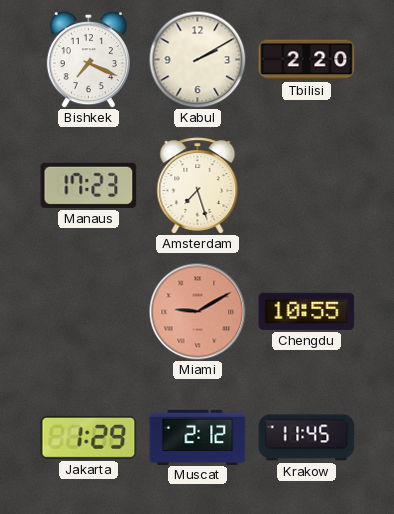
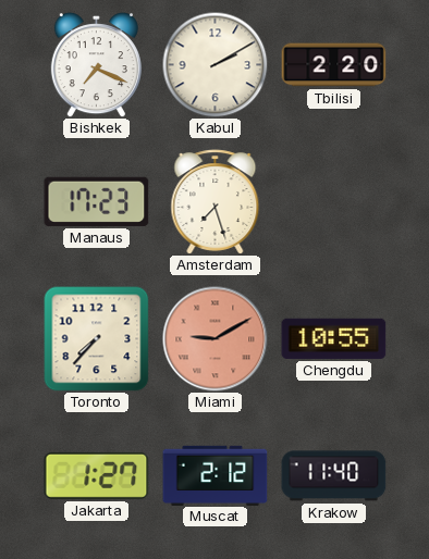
Toronto: none -> 7:37
Jakarta: 1:29 -> 1:27
Krakow: 11:45 -> 11:40
